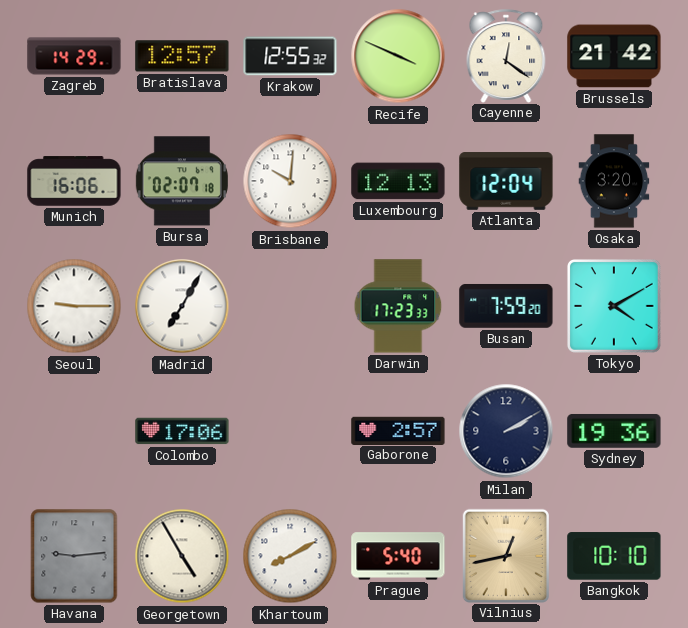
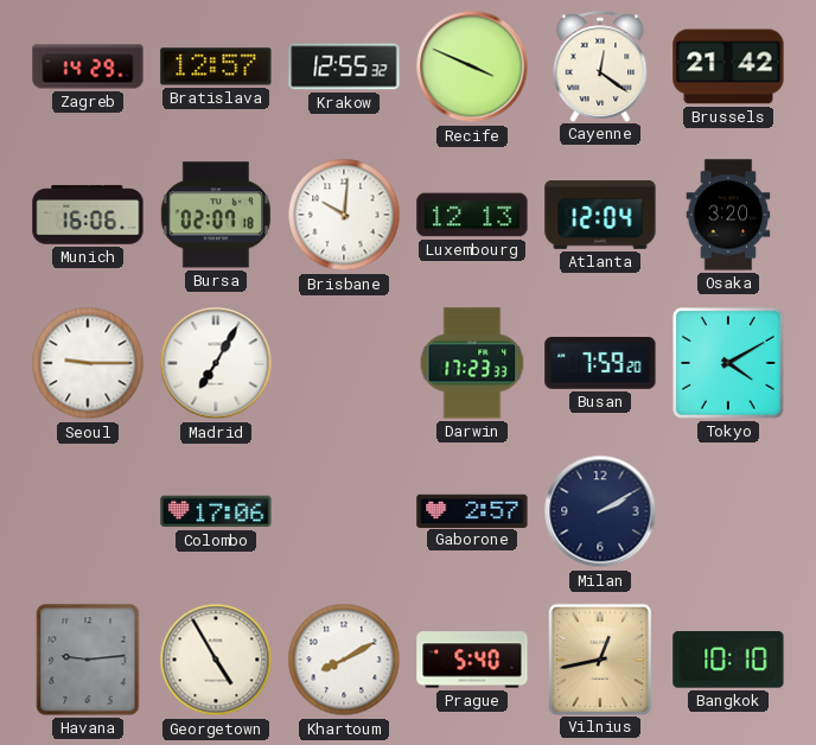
Sydney: 19:36 -> none
